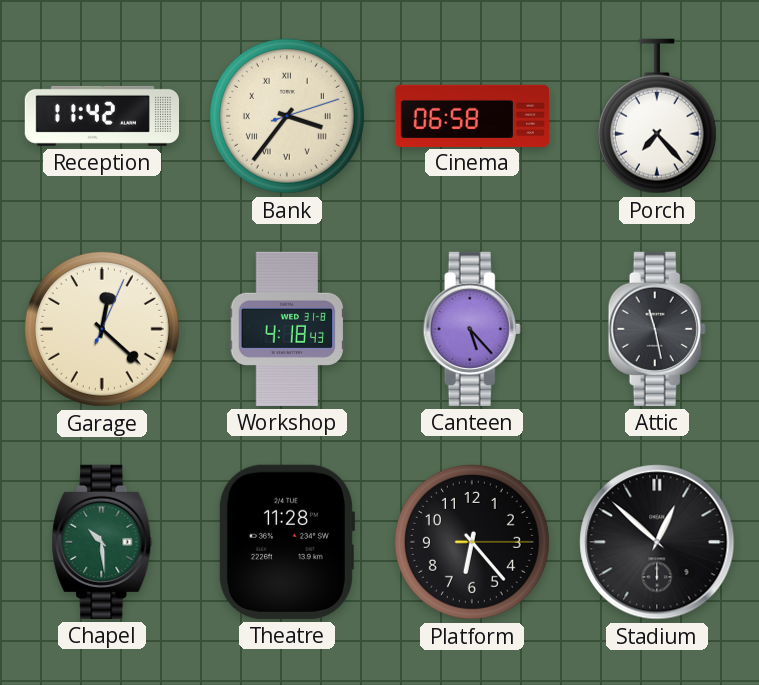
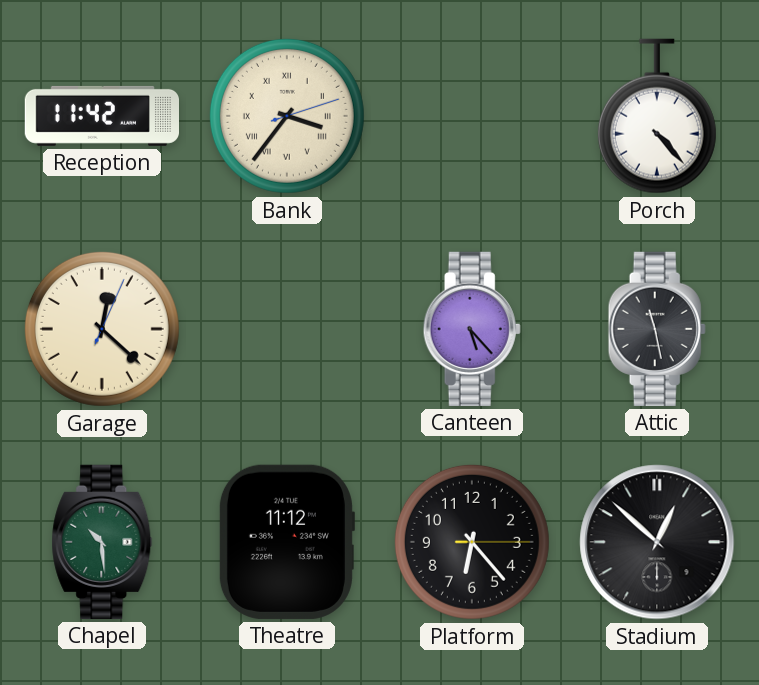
Cinema: 06:58 -> none
Porch: 7:23 -> 4:23
Workshop: 4:18 -> none
Theatre: 11:28 -> 11:12
